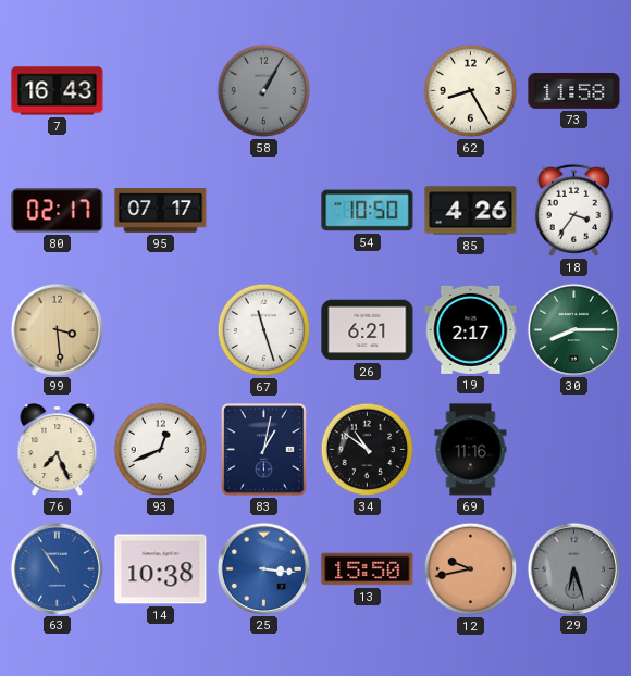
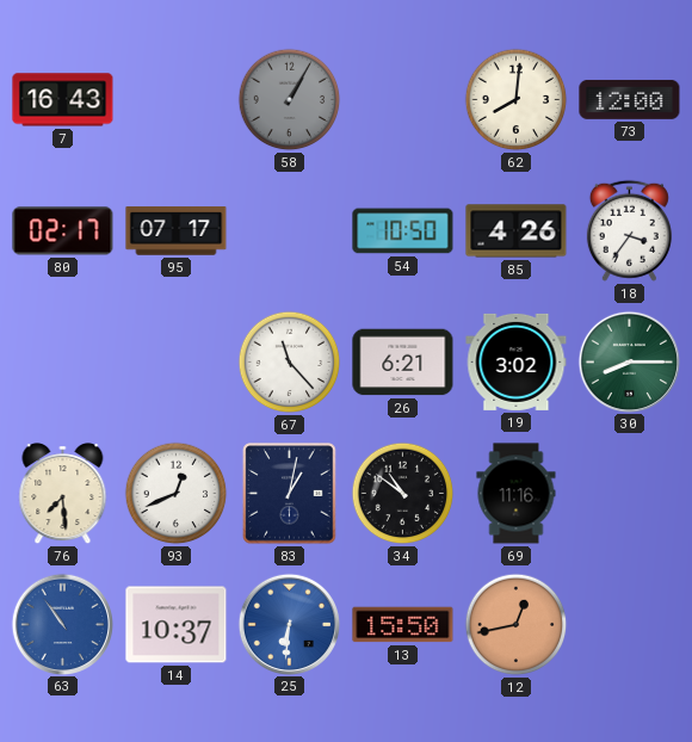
62: 8:25 -> 8:01
73: 11:58 -> 12:00
99: 3:29 -> none
67: 11:27 -> 11:23
19: 2:17 -> 3:02
76: 7:26 -> 7:29
14: 10:38 -> 10:37
25: 3:16 -> 6:31
12: 9:43 -> 12:43
29: 6:27 -> none
